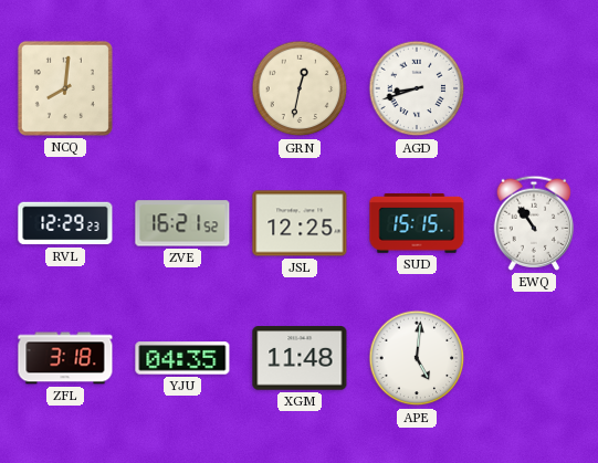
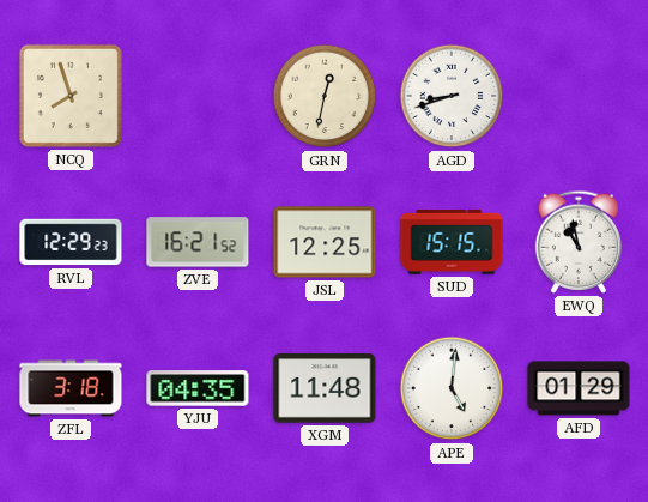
NCQ: 8:01 -> 7:57
EWQ: 10:54 -> 10:58
AFD: none -> 01:29
